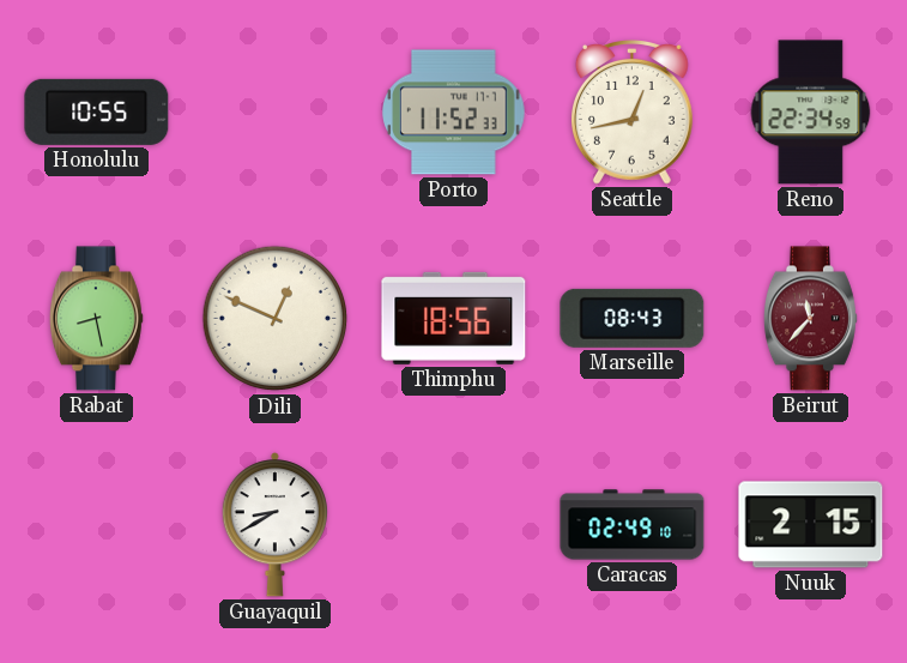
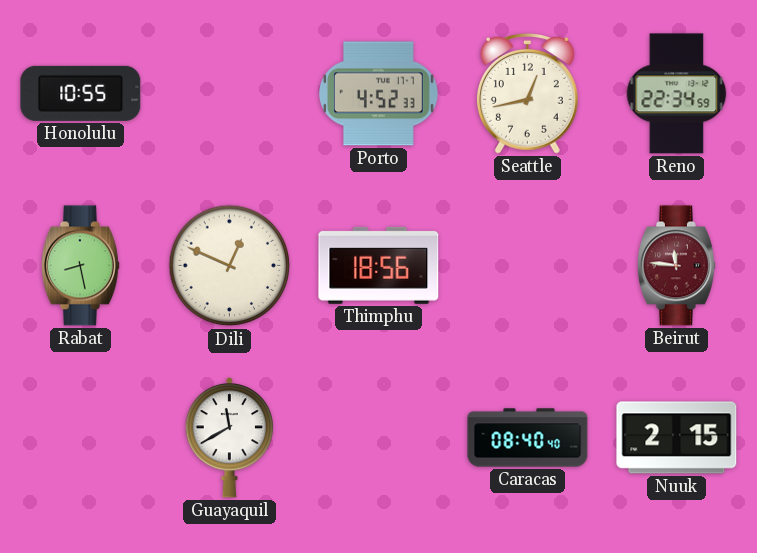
Porto: 11:52 -> 4:52
Marseille: 08:43 -> none
Beirut: 11:37 -> 11:46
Guayaquil: 8:40 -> 11:40
Caracas: 02:49 -> 08:40
